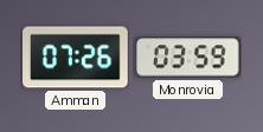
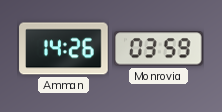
Amman: 07:26 -> 14:26
